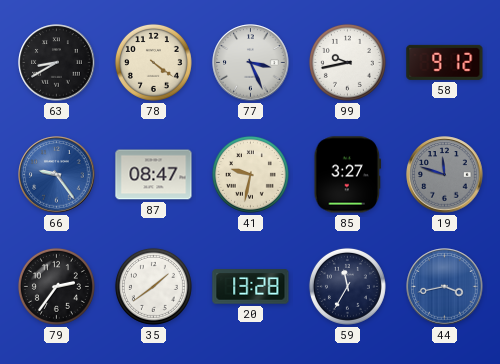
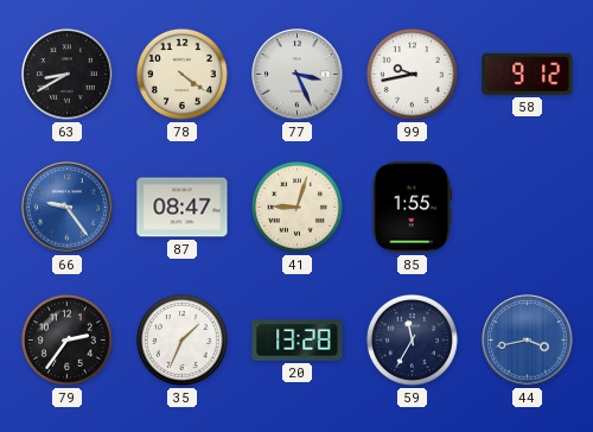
41: 9:32 -> 9:03
85: 3:27 -> 1:55
19: 11:48 -> none
35: 1:39 -> 1:34
